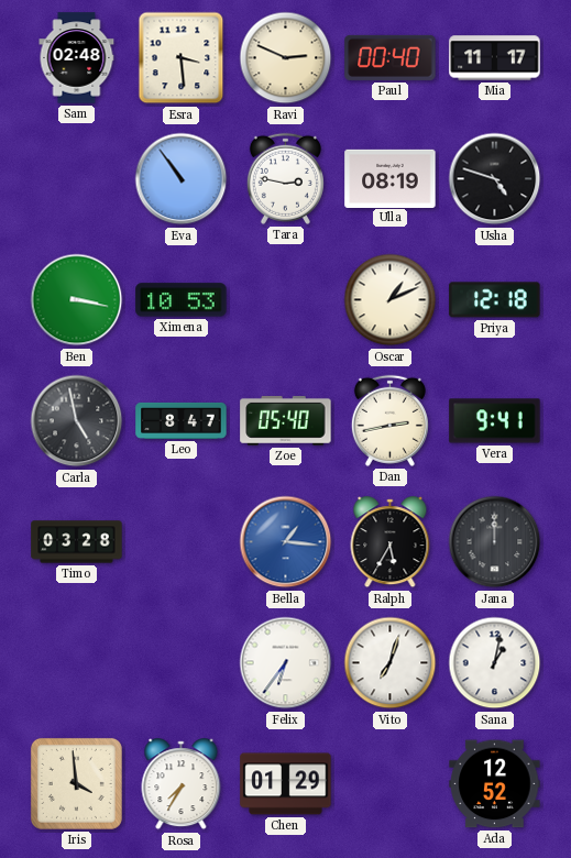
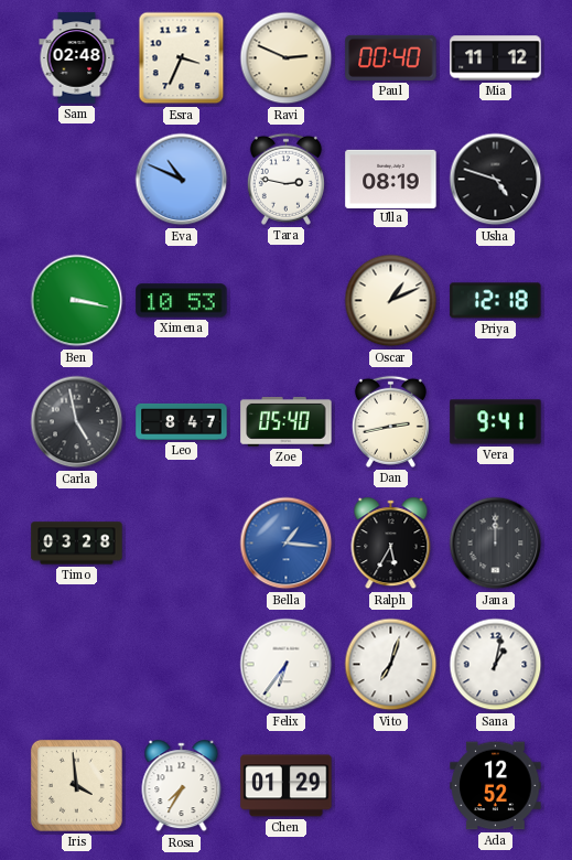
Esra: 3:29 -> 3:34
Mia: 11:17 -> 11:12
Eva: 10:54 -> 10:49
